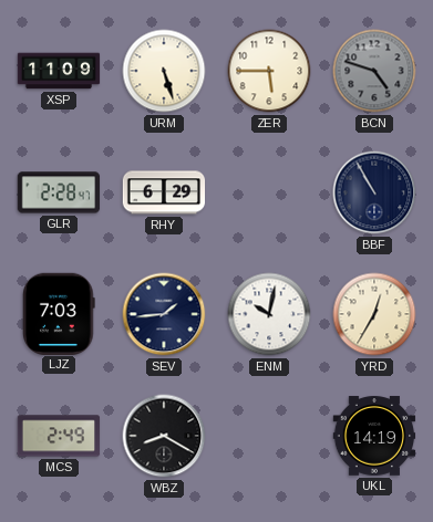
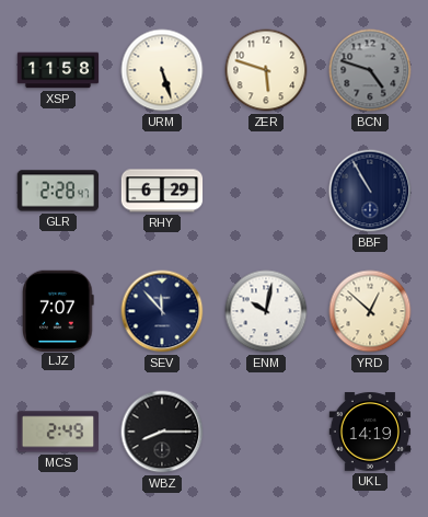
XSP: 11:09 -> 11:58
ZER: 5:45 -> 5:48
LJZ: 7:03 -> 7:07
SEV: 1:44 -> 11:53
YRD: 12:35 -> 12:52
WBZ: 8:20 -> 8:15
